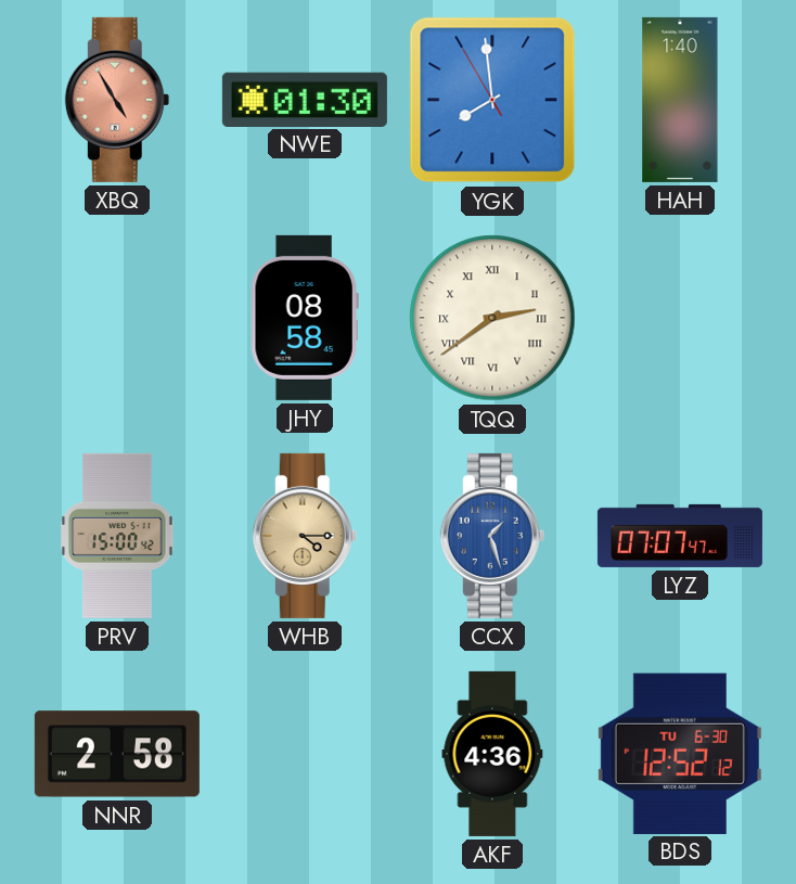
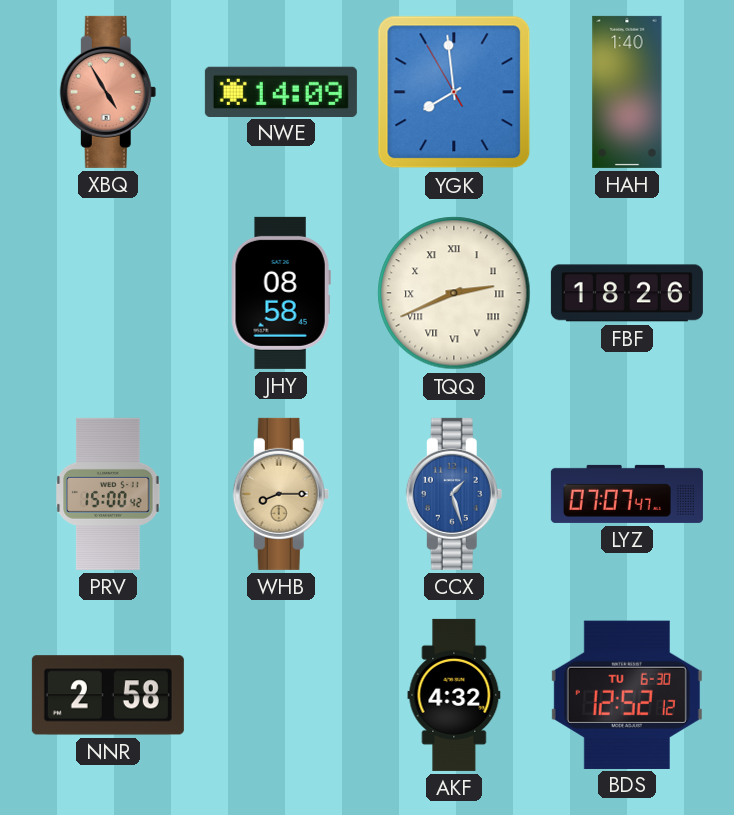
NWE: 01:30 -> 14:09
TQQ: 2:39 -> 2:41
FBF: none -> 18:26
WHB: 4:15 -> 8:15
AKF: 4:36 -> 4:32
